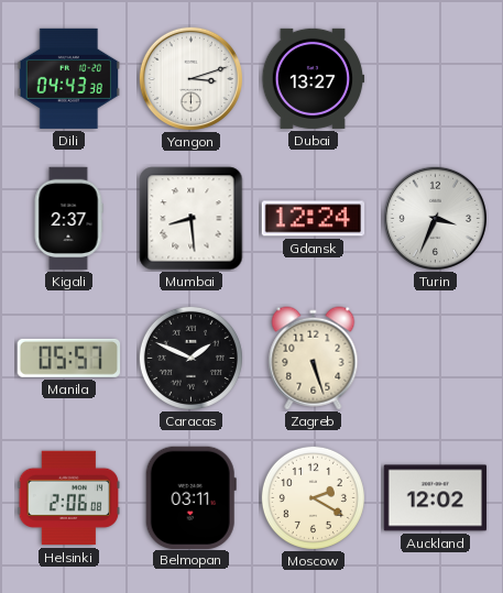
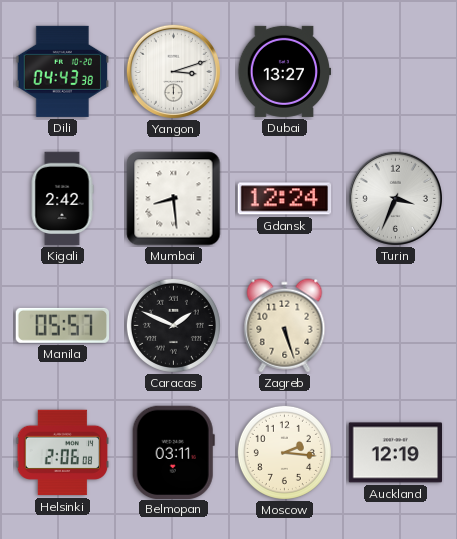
Kigali: 2:37 -> 2:42
Moscow: 2:20 -> 2:16
Auckland: 12:02 -> 12:19
